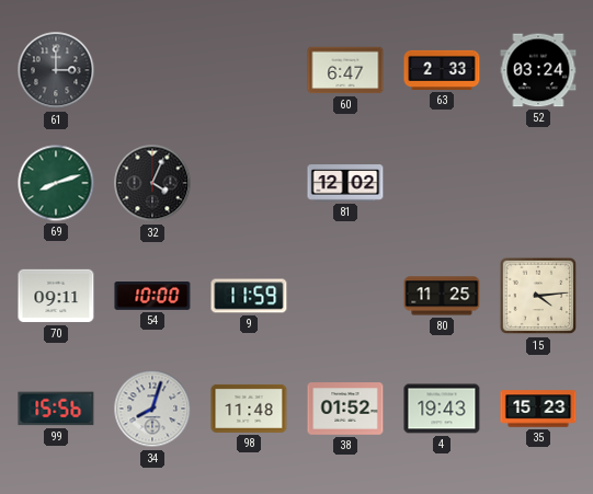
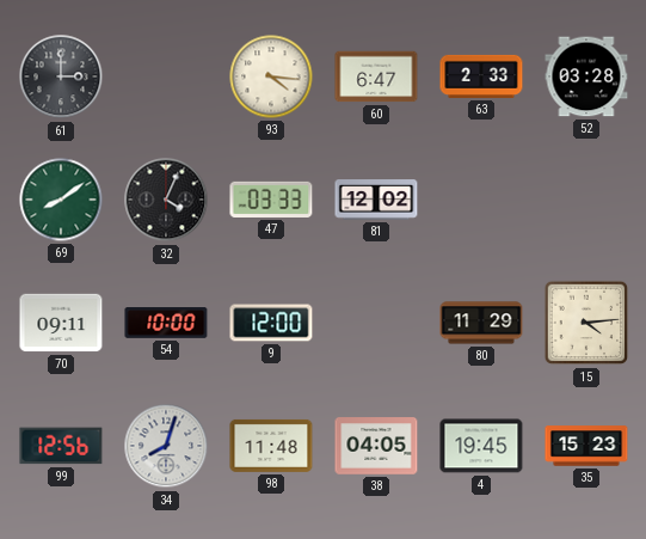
93: none -> 4:16
52: 03:24 -> 03:28
69: 8:12 -> 8:09
47: none -> 03:33
9: 11:59 -> 12:00
80: 11:25 -> 11:29
99: 15:56 -> 12:56
38: 01:52 -> 04:05
4: 19:43 -> 19:45
